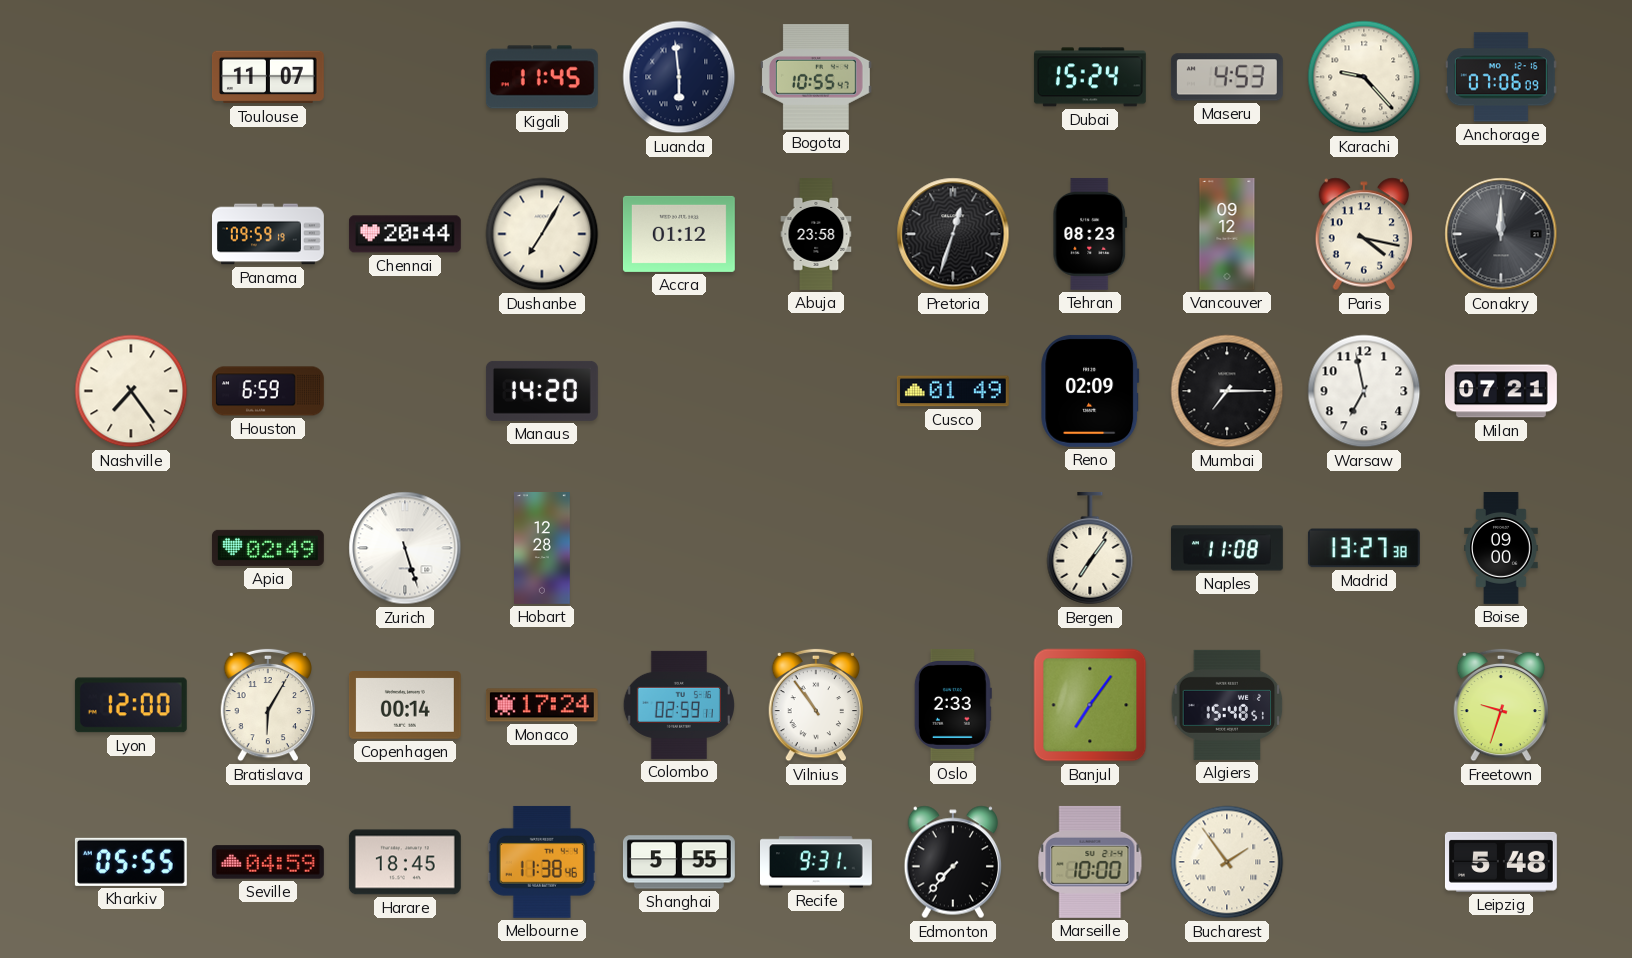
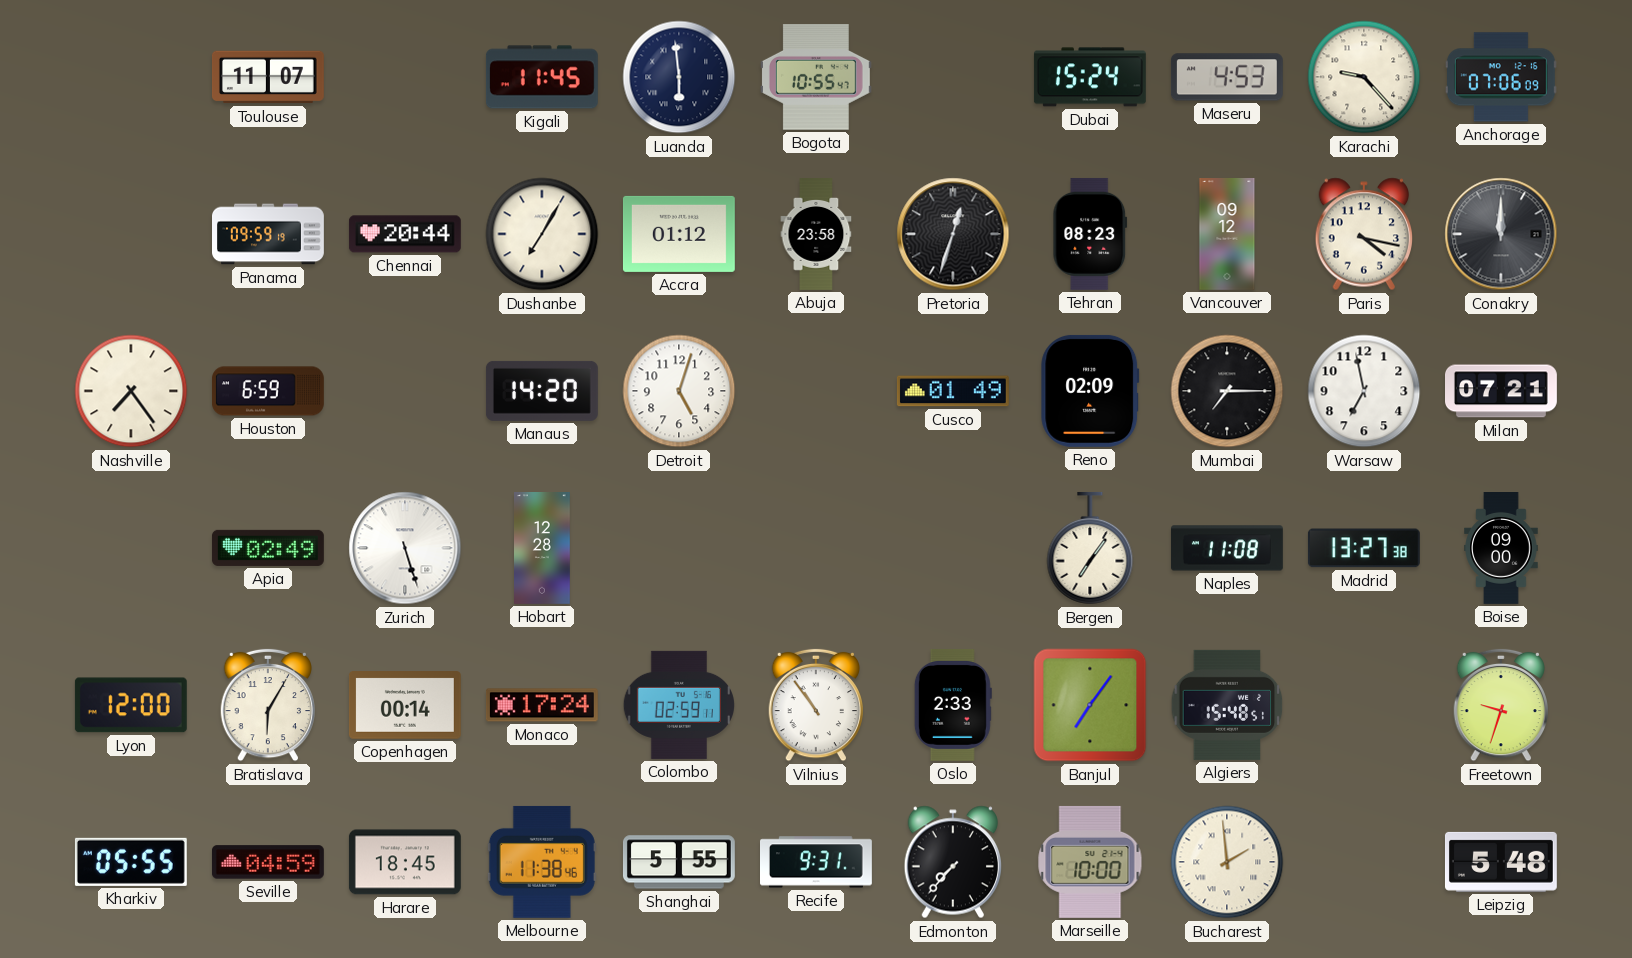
Detroit: none -> 5:03
Bucharest: 1:54 -> 1:59
